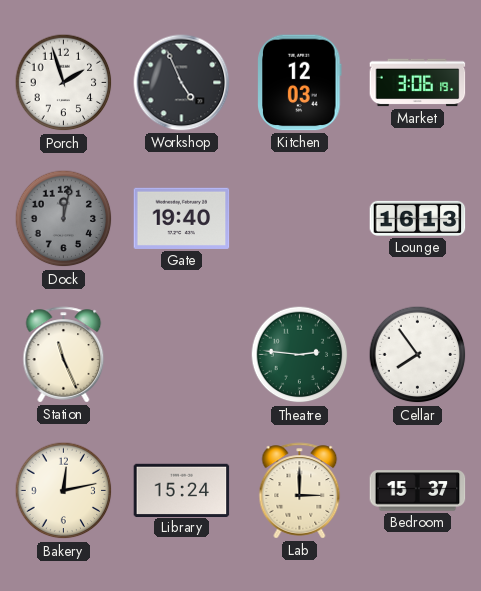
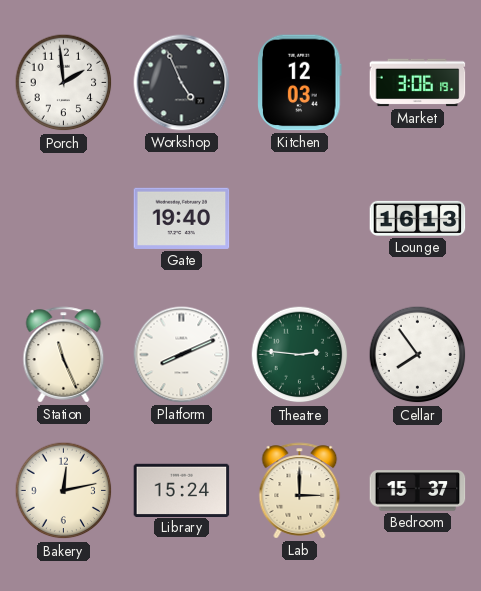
Porch: 1:57 -> 1:59
Dock: 12:02 -> none
Platform: none -> 8:11
